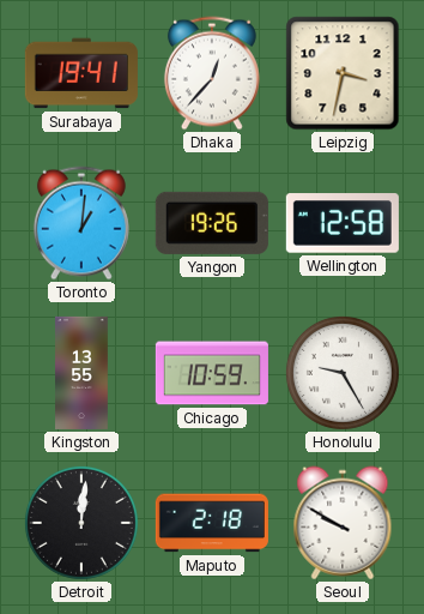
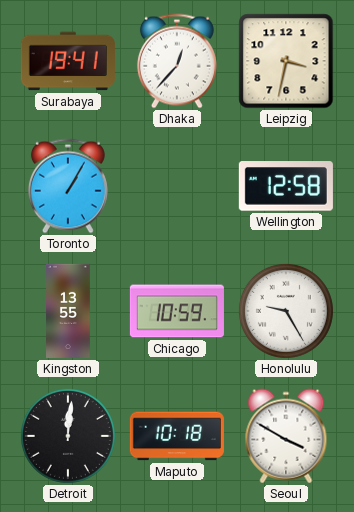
Toronto: 1:01 -> 1:05
Yangon: 19:26 -> none
Maputo: 2:18 -> 10:18
Seoul: 9:50 -> 3:50
